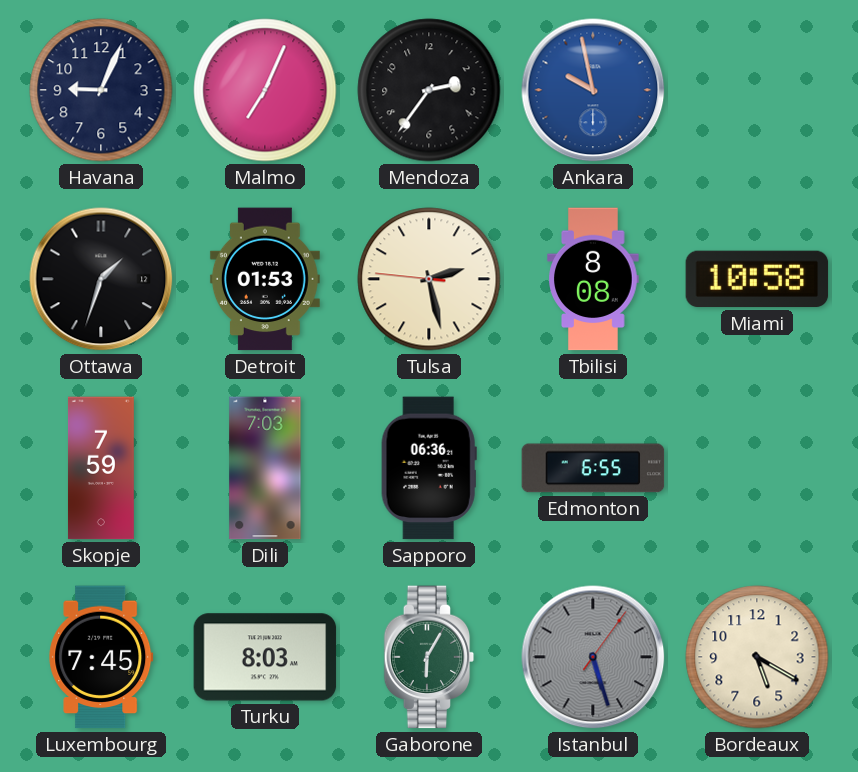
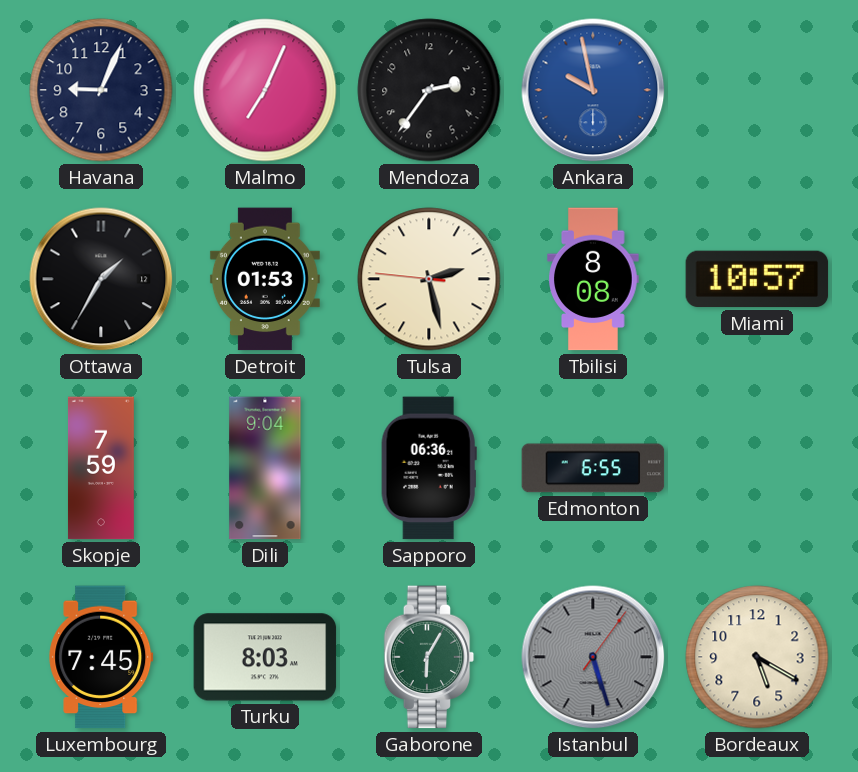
Ottawa: 1:33 -> 1:35
Miami: 10:58 -> 10:57
Dili: 7:03 -> 9:04
